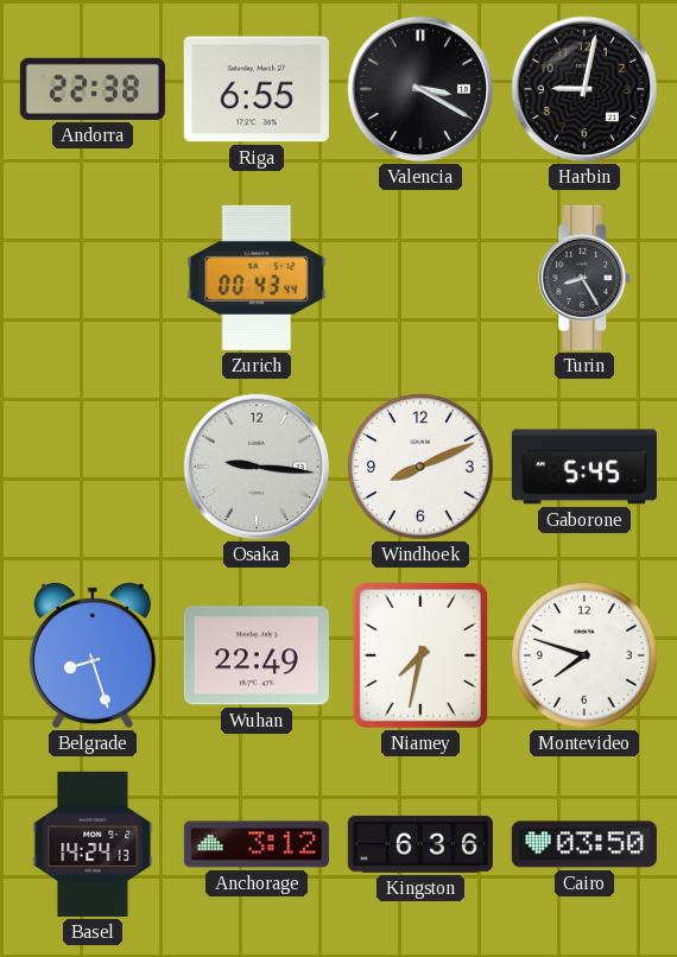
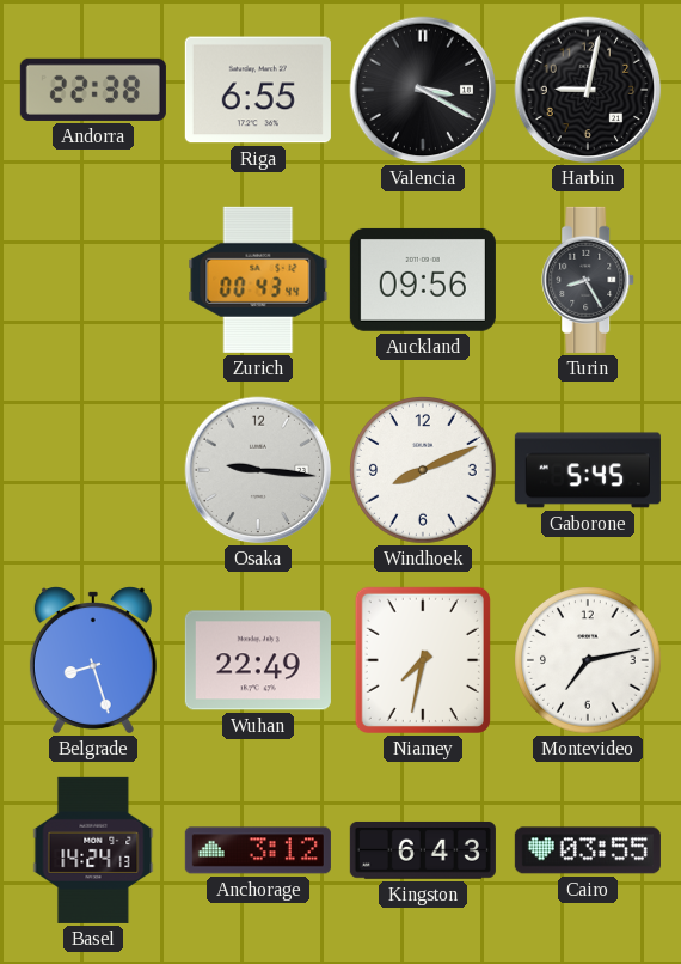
Auckland: none -> 09:56
Montevideo: 7:48 -> 7:13
Kingston: 6:36 -> 6:43
Cairo: 03:50 -> 03:55
